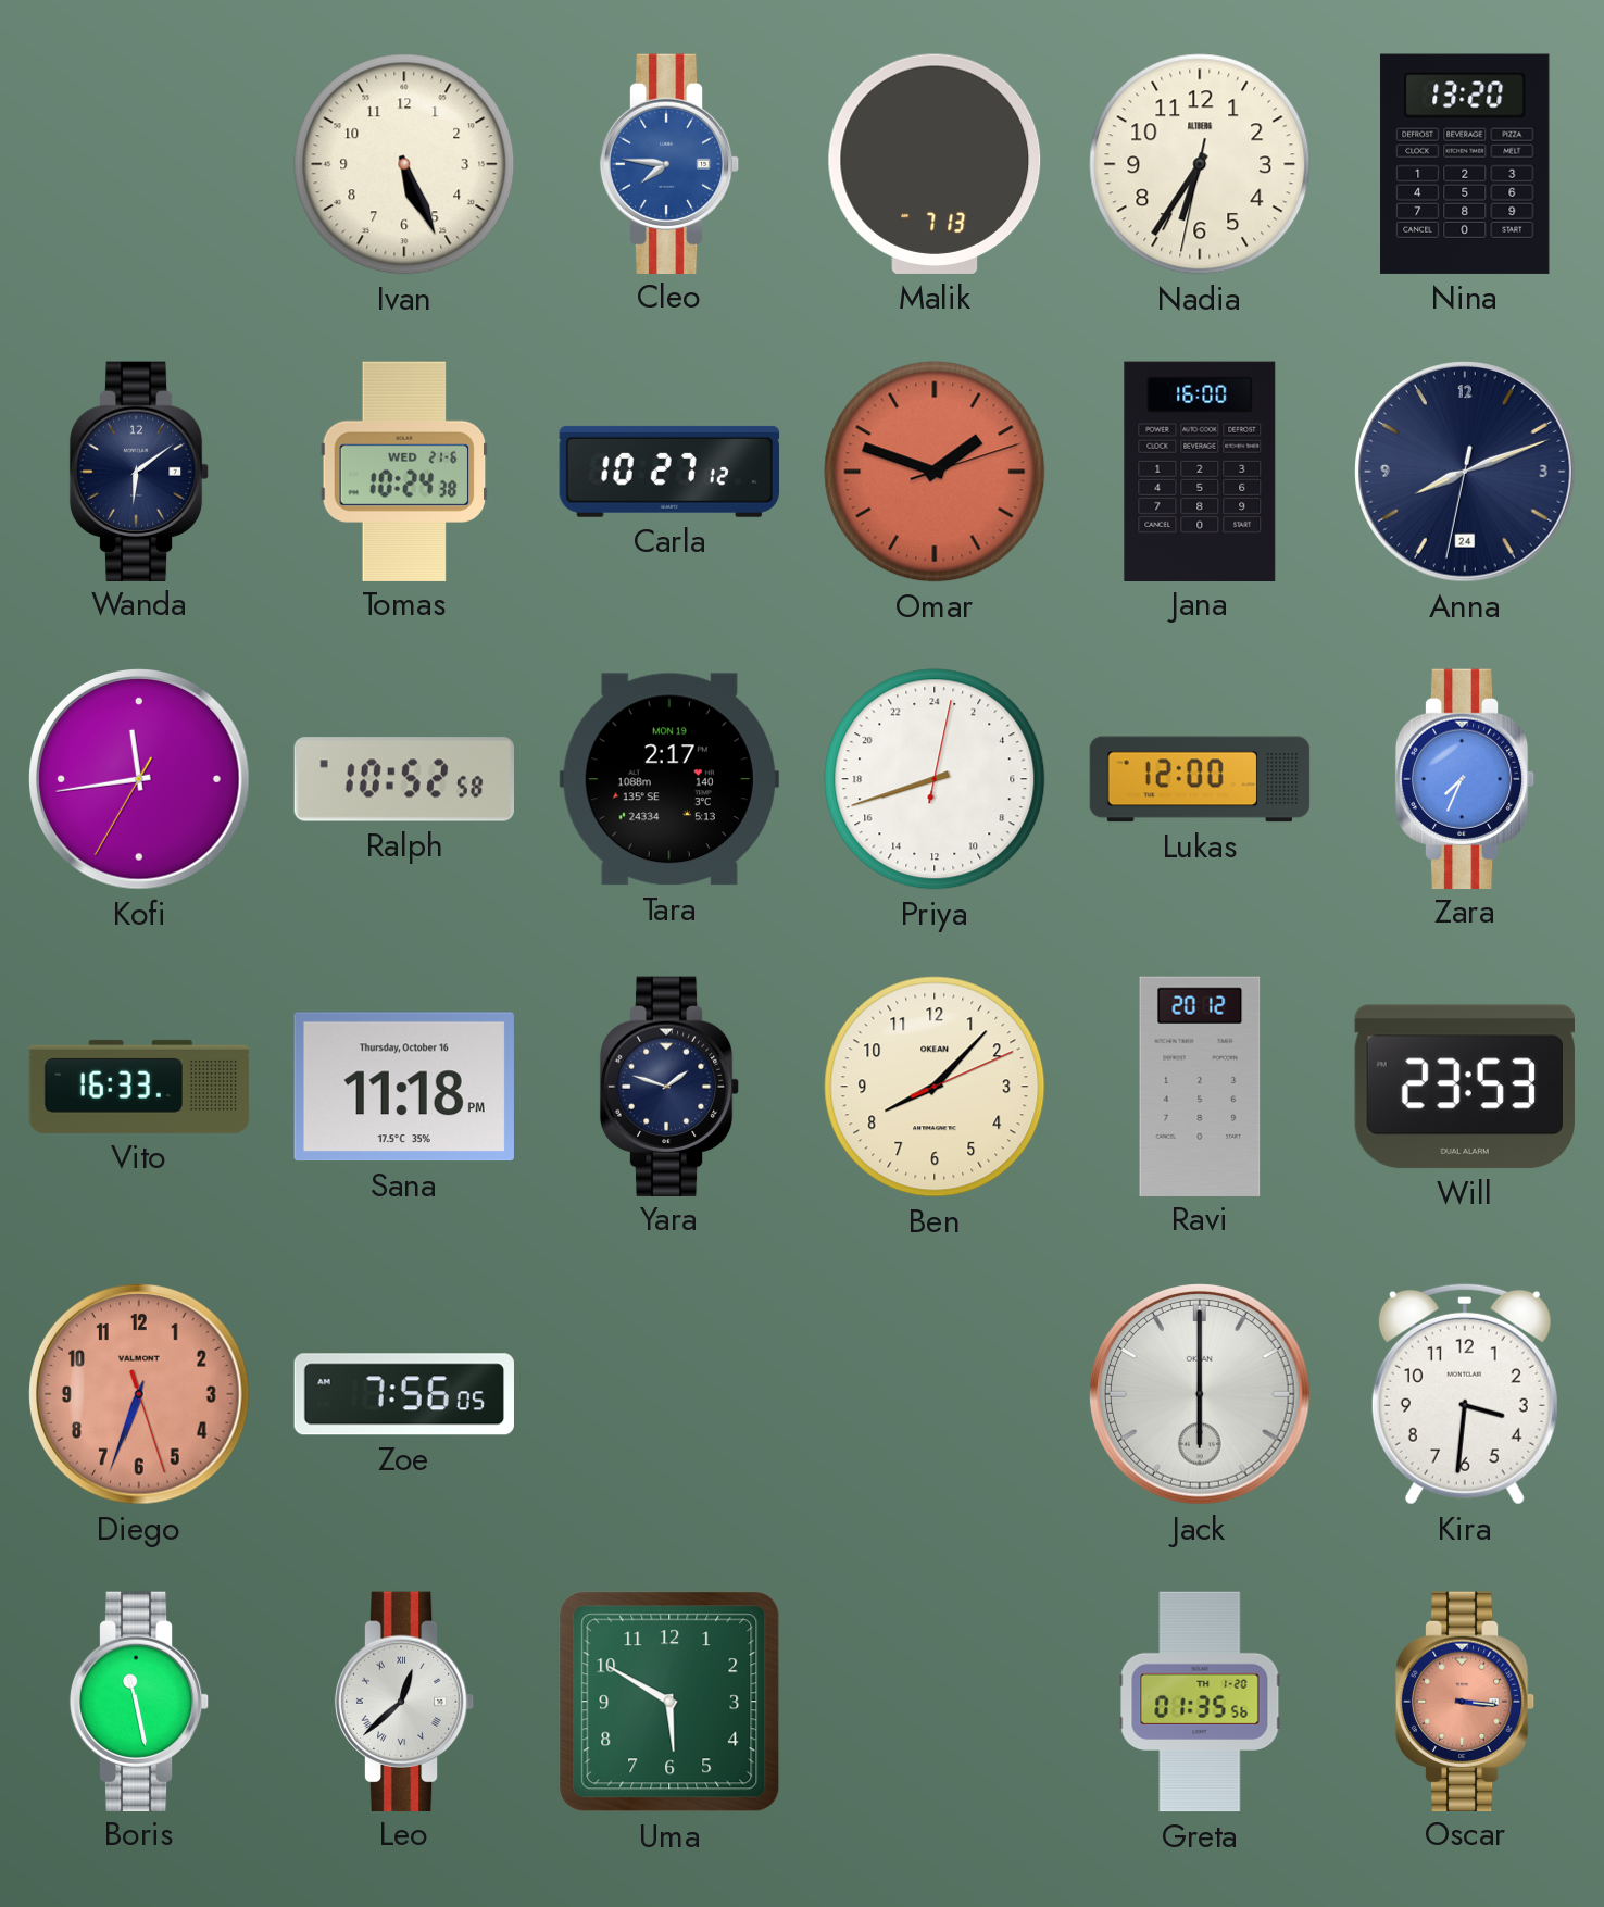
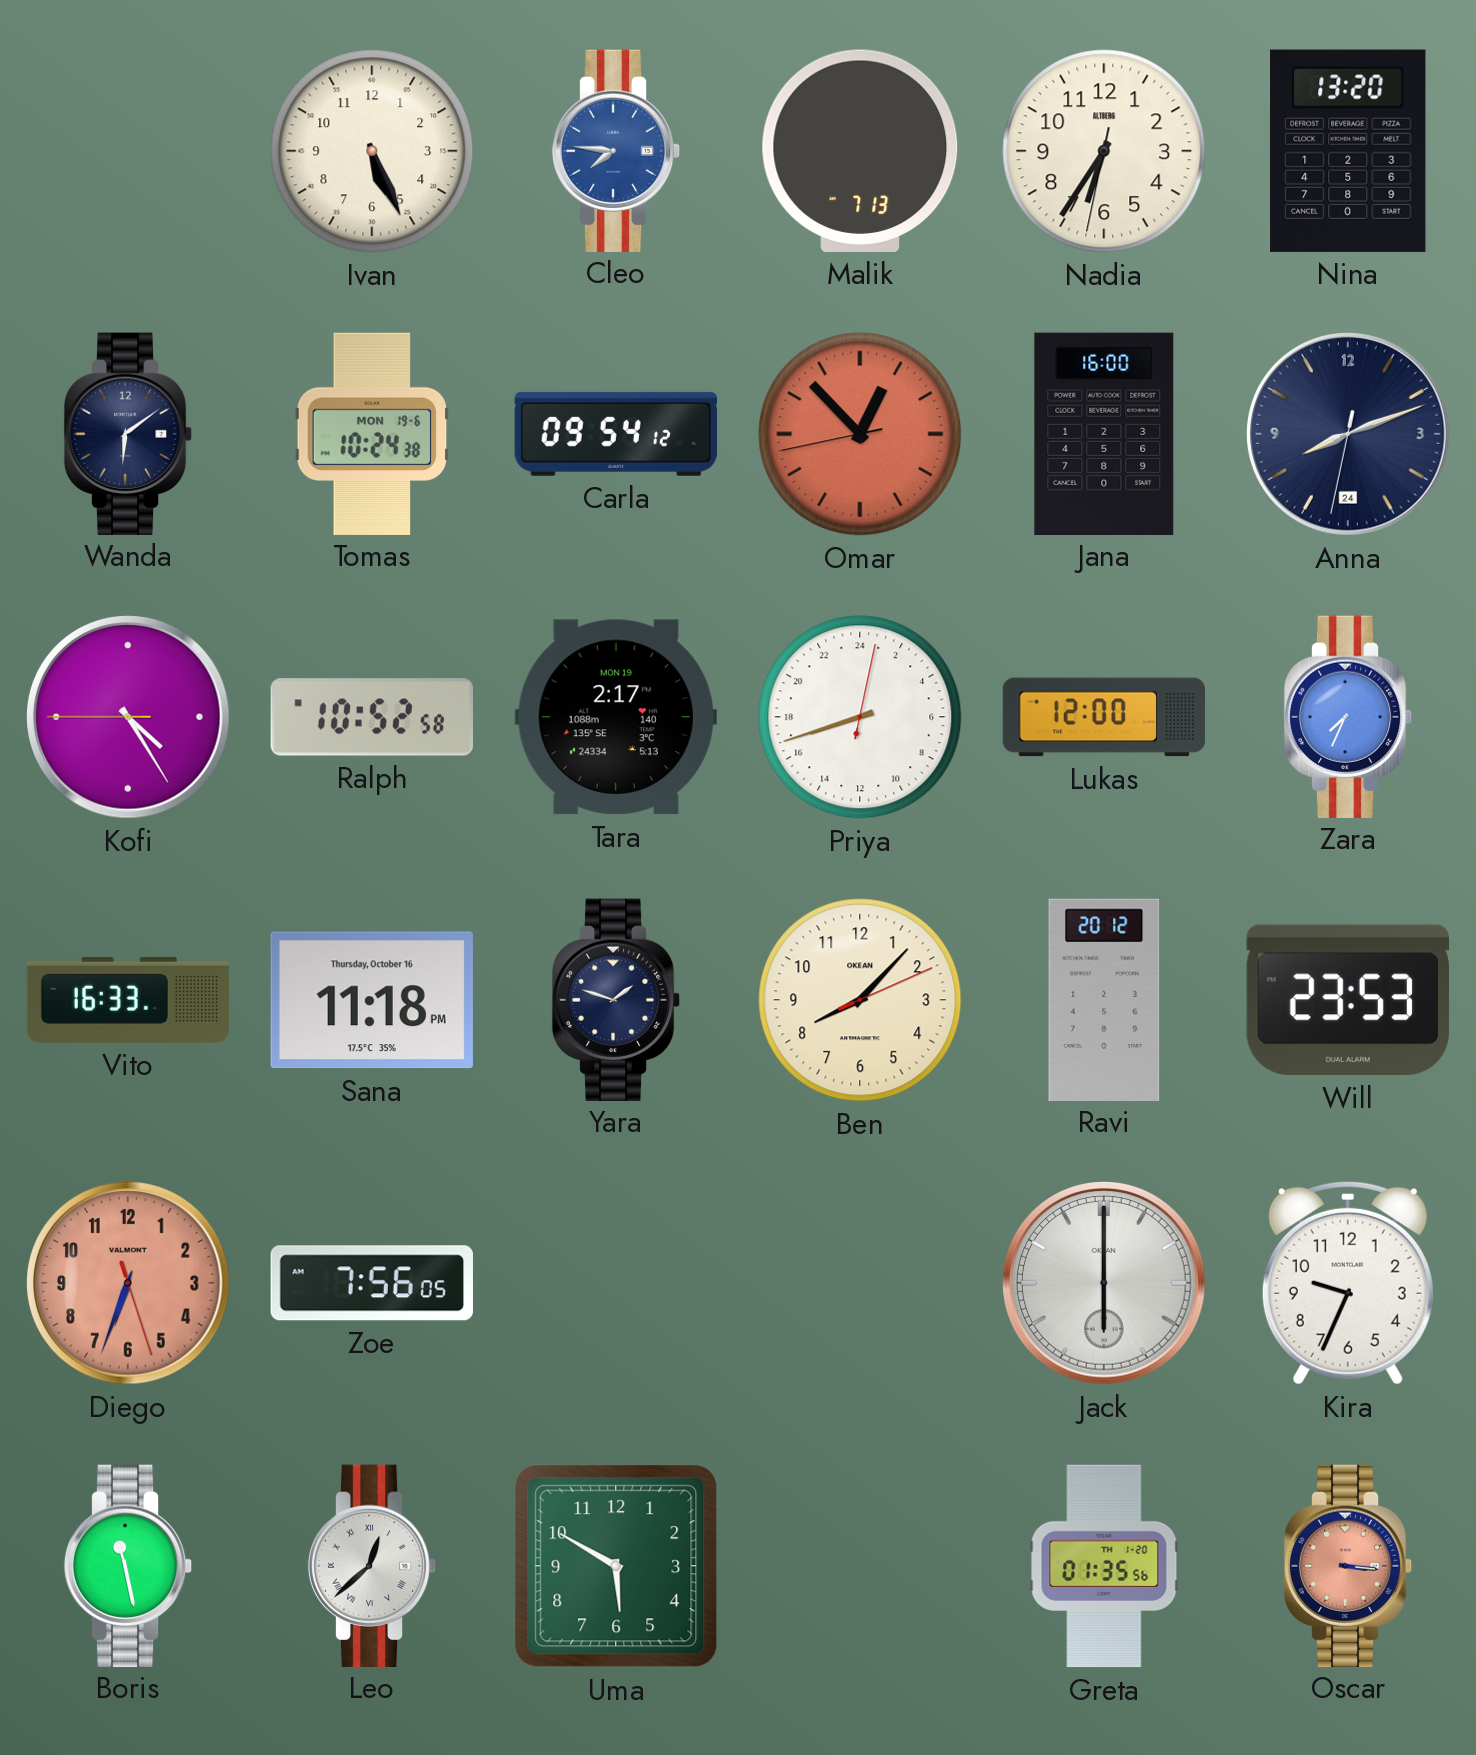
Tomas date: WED 21-6 -> MON 19-6
Carla: 10:27 -> 09:54
Omar: 1:48 -> 12:52
Kofi: 11:43 -> 4:24
Kira: 3:31 -> 9:34
